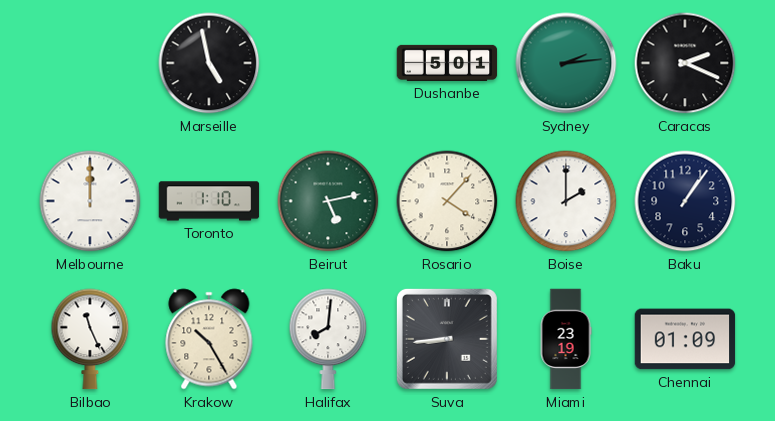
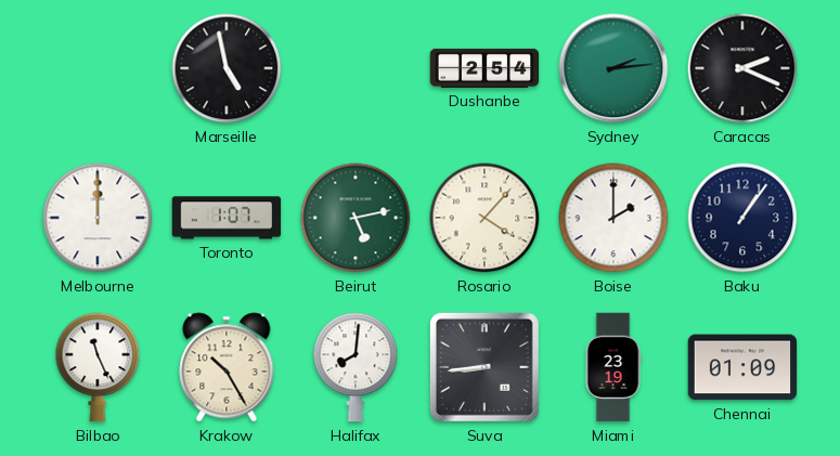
Dushanbe: 5:01 -> 2:54
Toronto: 1:10 -> 1:07
